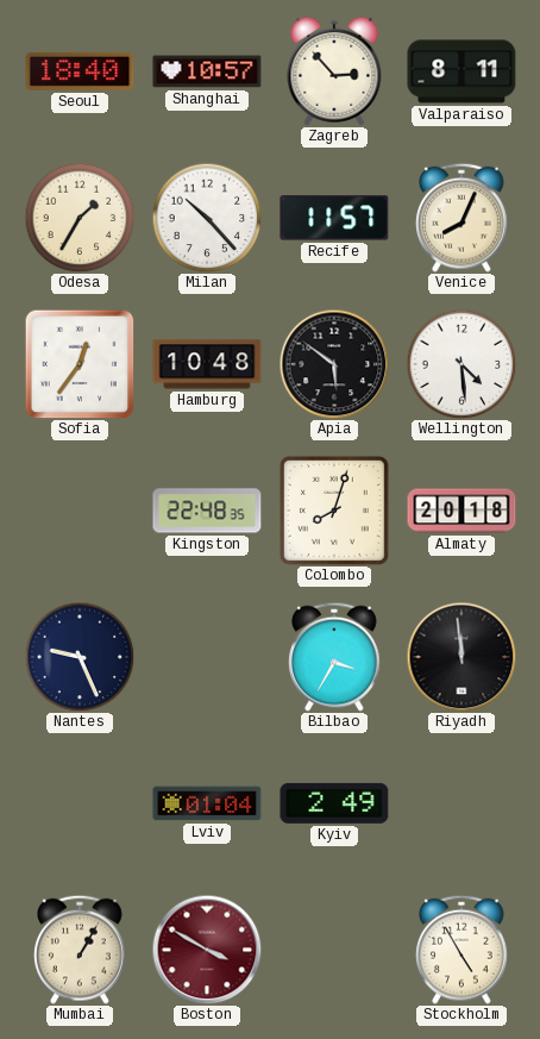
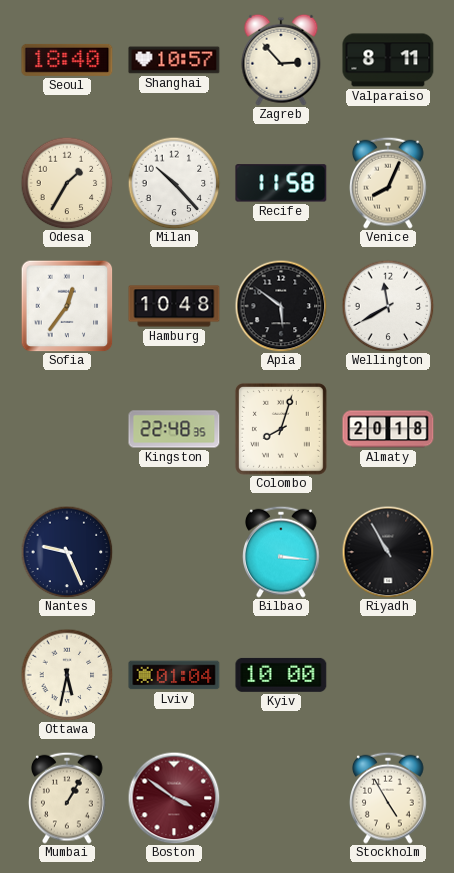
Recife: 11:57 -> 11:58
Wellington: 4:29 -> 11:40
Bilbao: 3:35 -> 3:16
Riyadh: 11:59 -> 10:55
Ottawa: none -> 5:32
Kyiv: 2:49 -> 10:00
Boston: 3:50 -> 3:51
